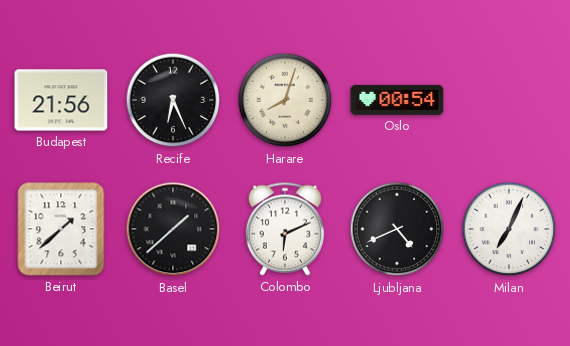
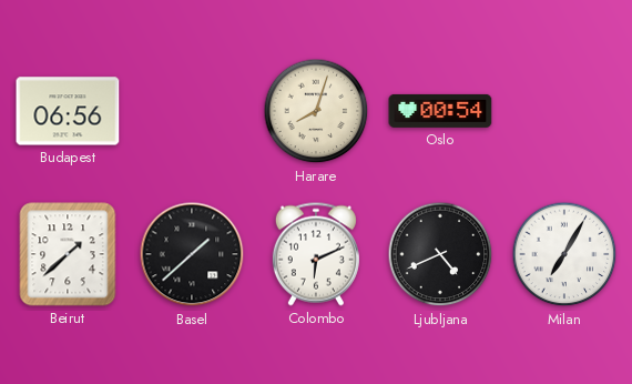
Budapest: 21:56 -> 06:56
Recife: 6:26 -> none
Milan: 7:04 -> 7:05
